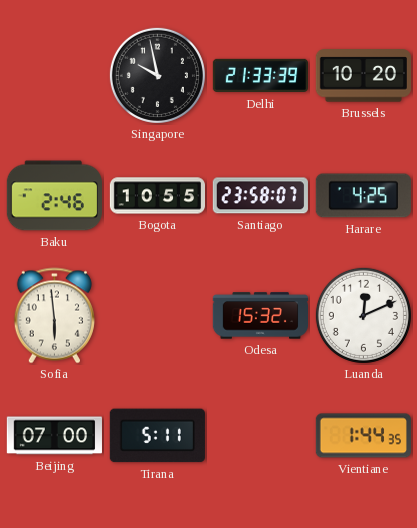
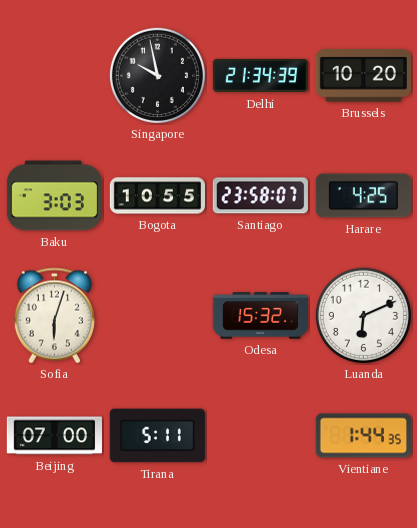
Delhi: 21:33 -> 21:34
Baku: 2:46 -> 3:03
Sofia: 5:59 -> 6:03
Luanda: 12:11 -> 6:11
